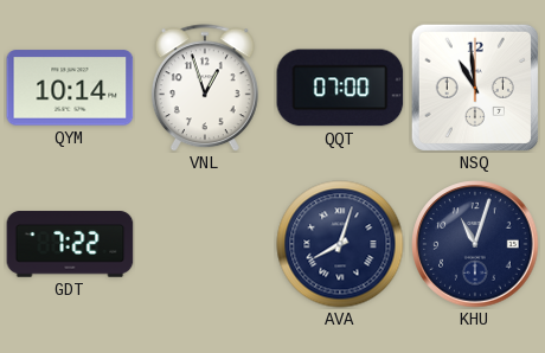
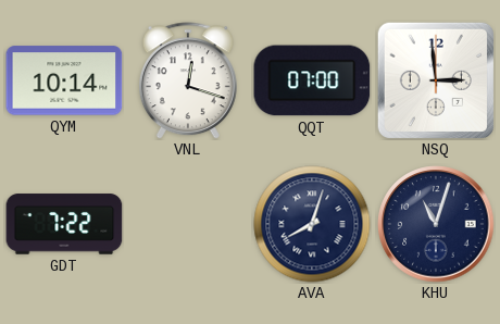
VNL: 12:57 -> 12:18
NSQ: 10:59 -> 2:59
